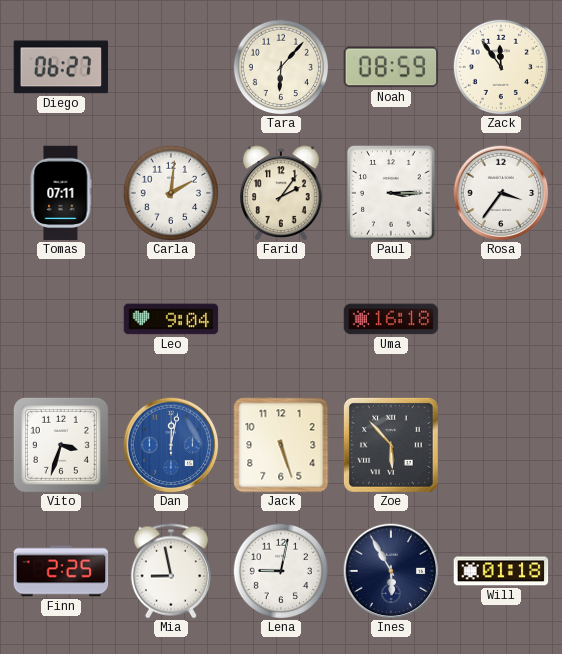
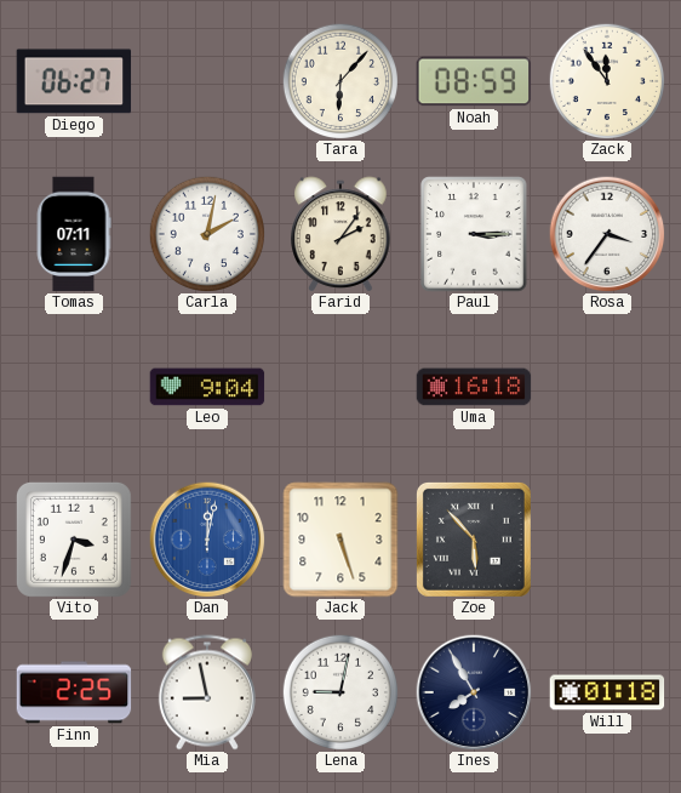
Carla: 2:01 -> 2:02
Ines: 5:55 -> 7:55
